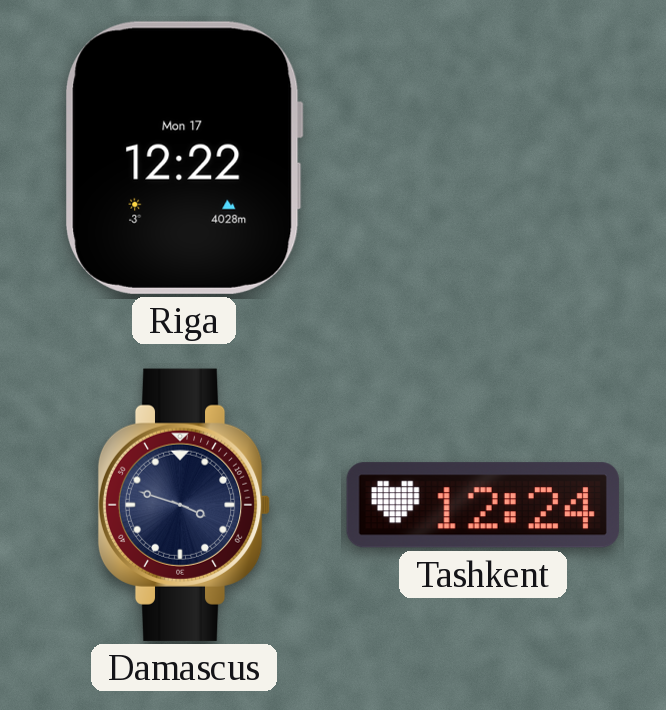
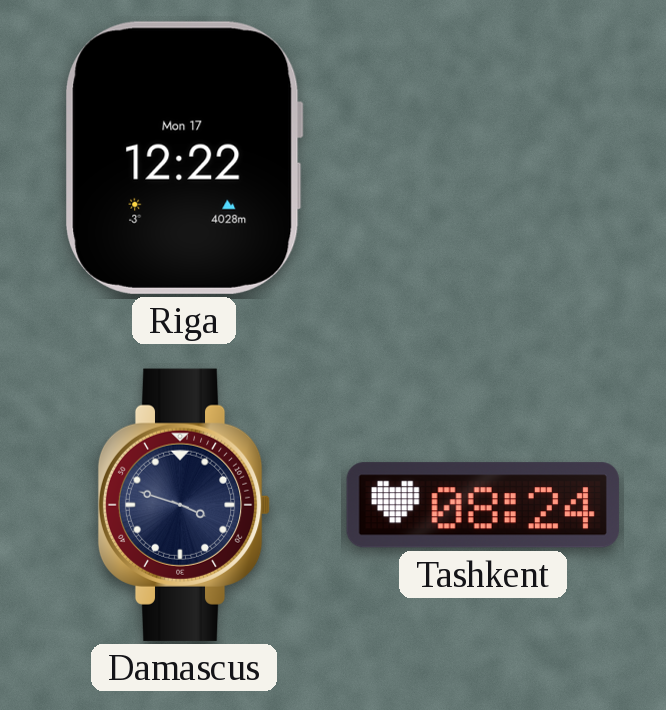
Tashkent: 12:24 -> 08:24
